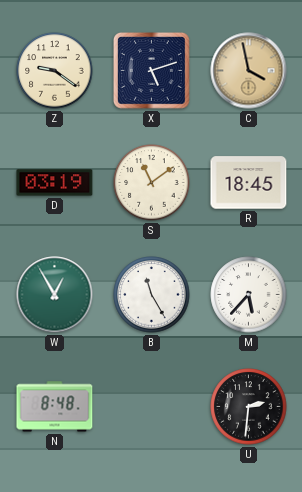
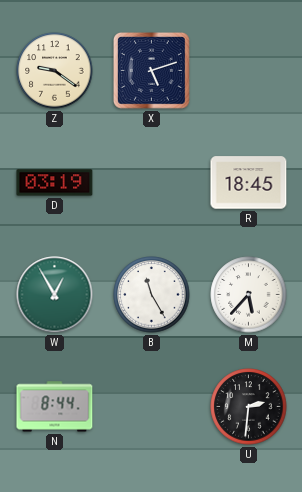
C: 3:58 -> none
S: 11:09 -> none
N: 8:48 -> 8:44
